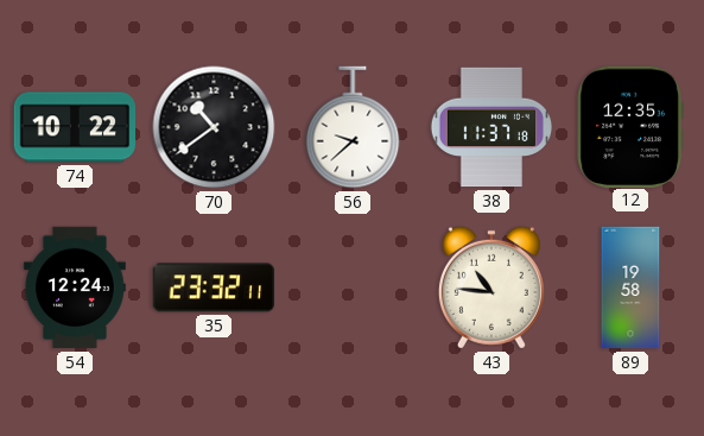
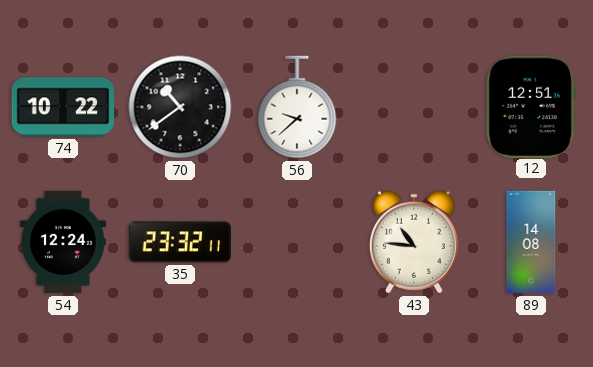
38: 11:37 -> none
12: 12:35 -> 12:51
89: 19:58 -> 14:08
